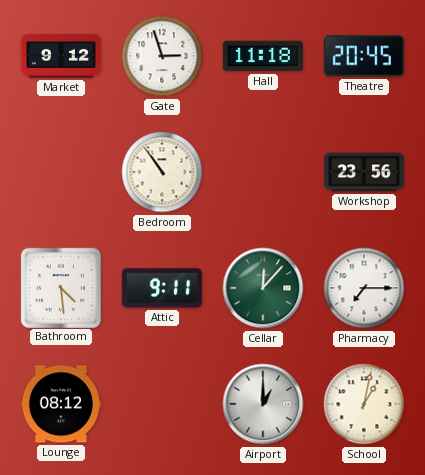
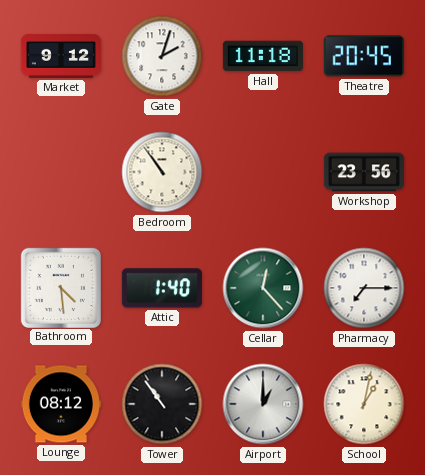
Gate: 2:57 -> 2:03
Attic: 9:11 -> 1:40
Cellar: 12:07 -> 12:23
Tower: none -> 10:54
